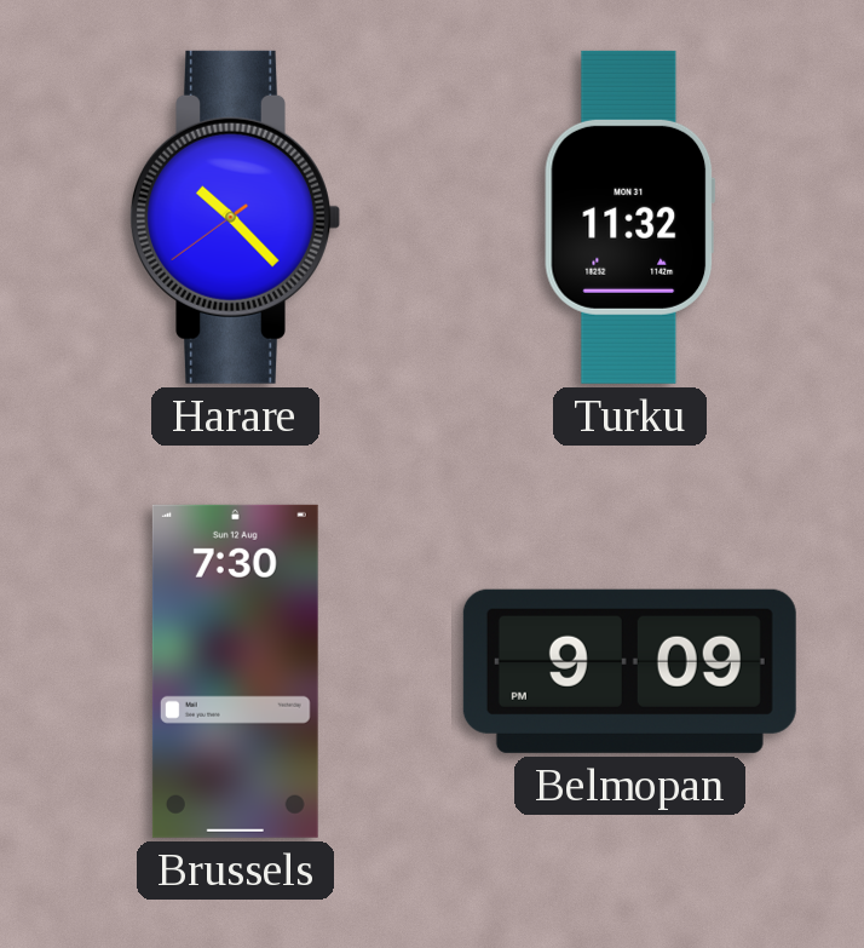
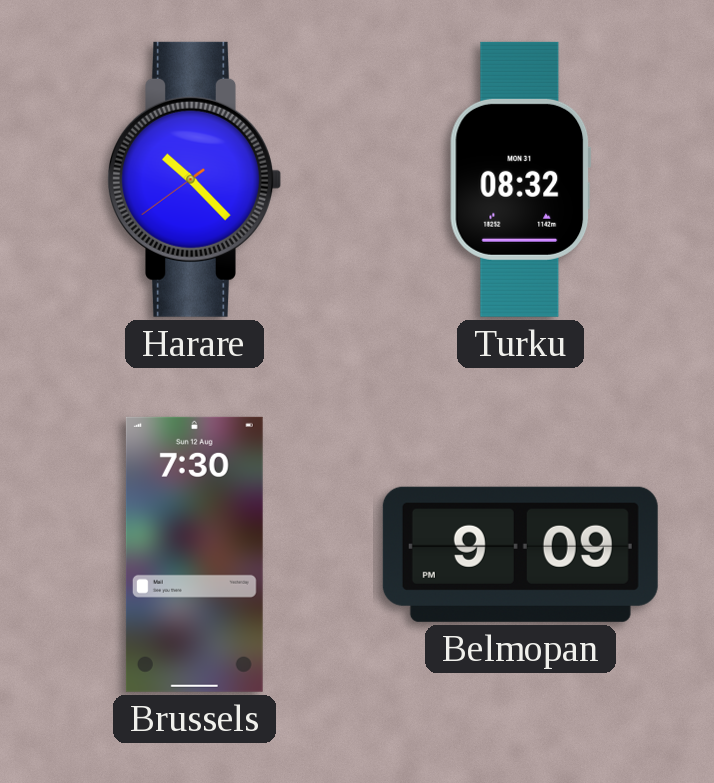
Turku: 11:32 -> 08:32
